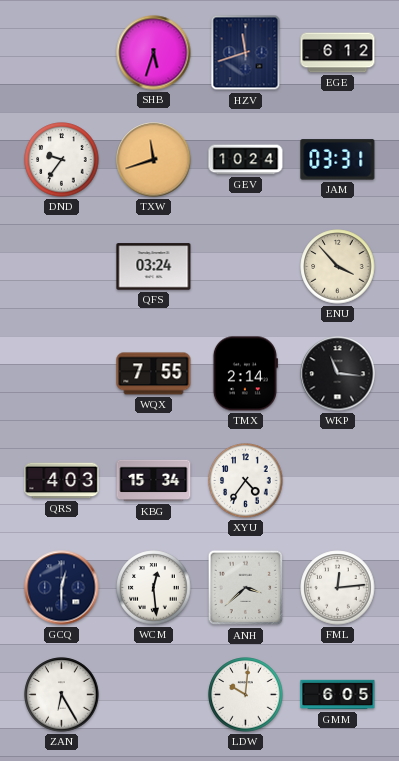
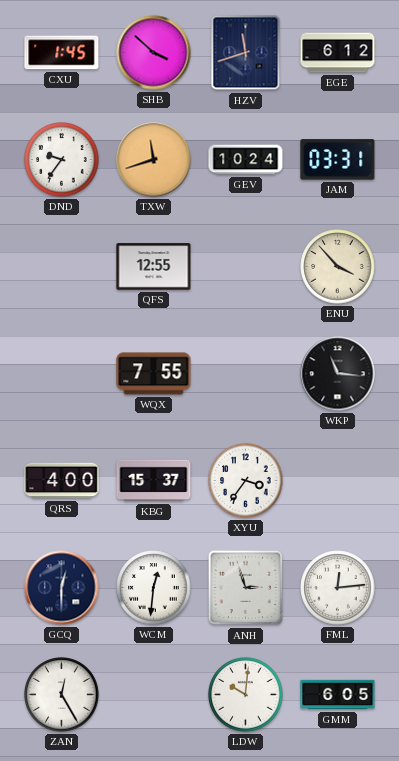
CXU: none -> 1:45
SHB: 5:33 -> 3:52
QFS: 03:24 -> 12:55
TMX: 2:14 -> none
QRS: 4:03 -> 4:00
KBG: 15:34 -> 15:37
XYU: 4:36 -> 3:36
WCM: 12:29 -> 12:31
ANH: 3:38 -> 2:57
ZAN: 6:25 -> 12:25
